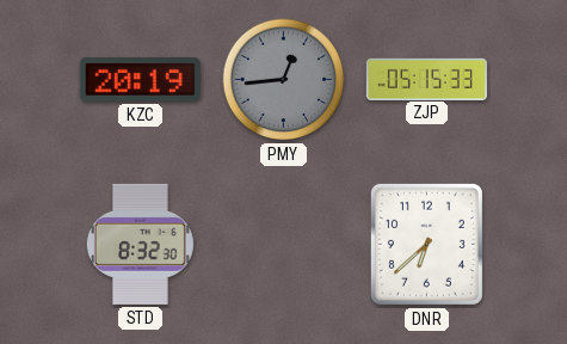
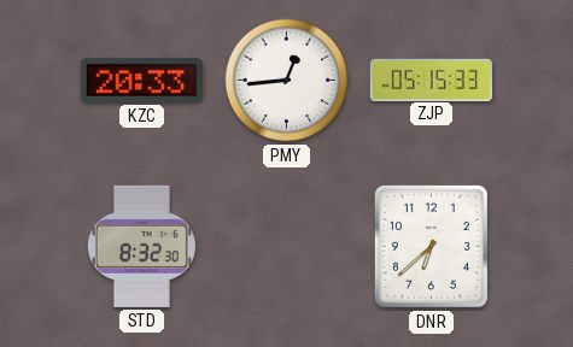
KZC: 20:19 -> 20:33
PMY dial: grey -> white
